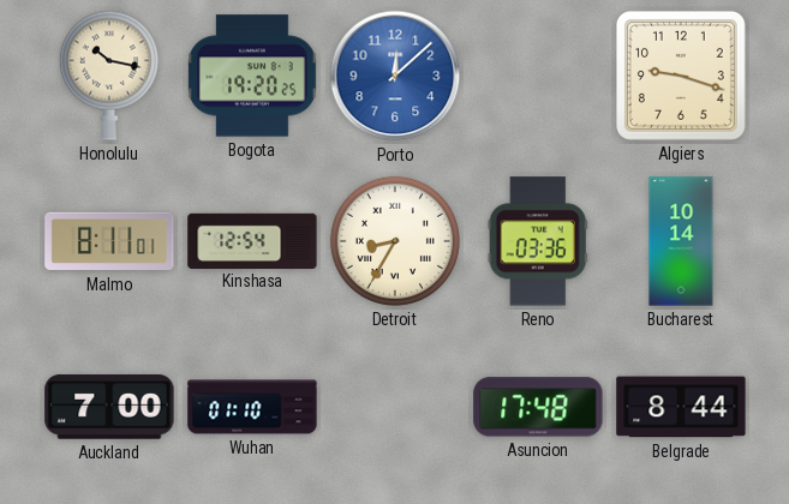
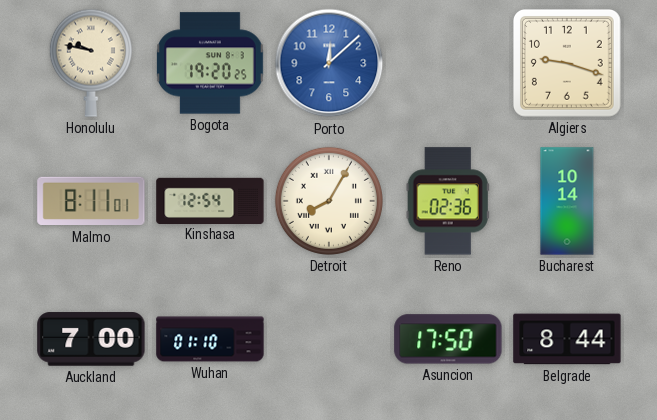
Honolulu: 10:17 -> 9:47
Detroit: 8:35 -> 8:05
Reno: 03:36 -> 02:36
Asuncion: 17:48 -> 17:50
